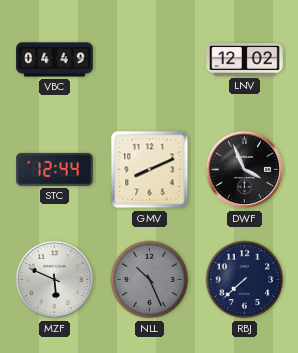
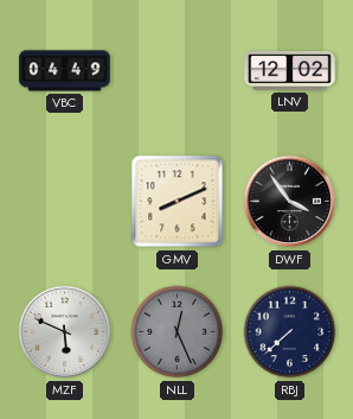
STC: 12:44 -> none
DWF: 3:56 -> 3:54
NLL: 10:26 -> 12:26
